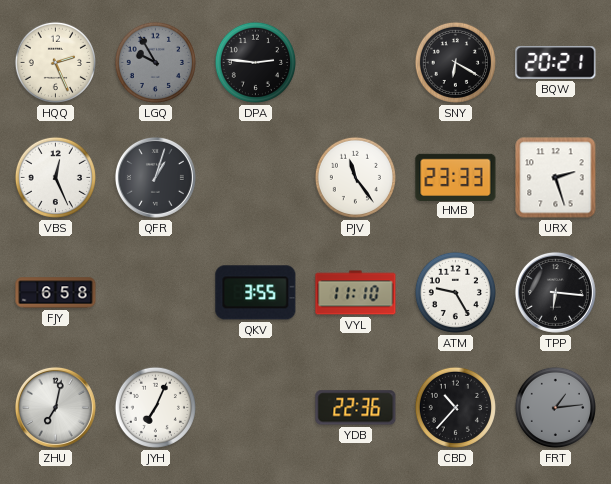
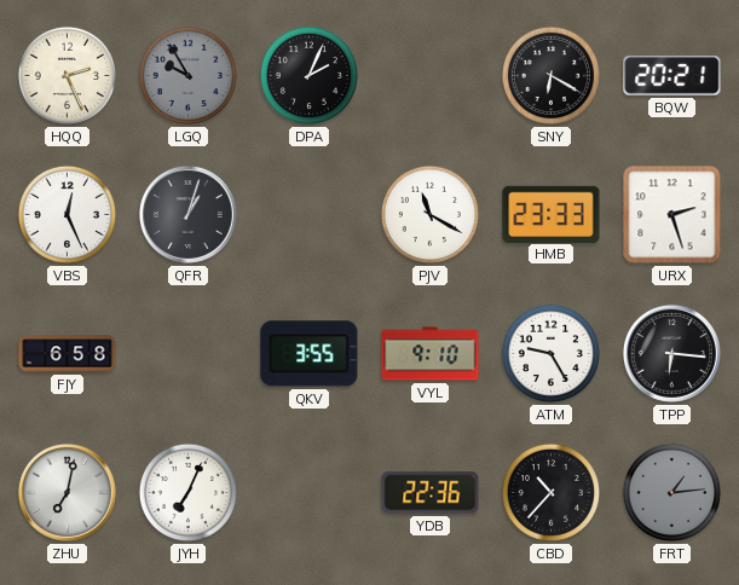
DPA: 2:46 -> 2:04
PJV: 11:24 -> 11:20
VYL: 11:10 -> 9:10
